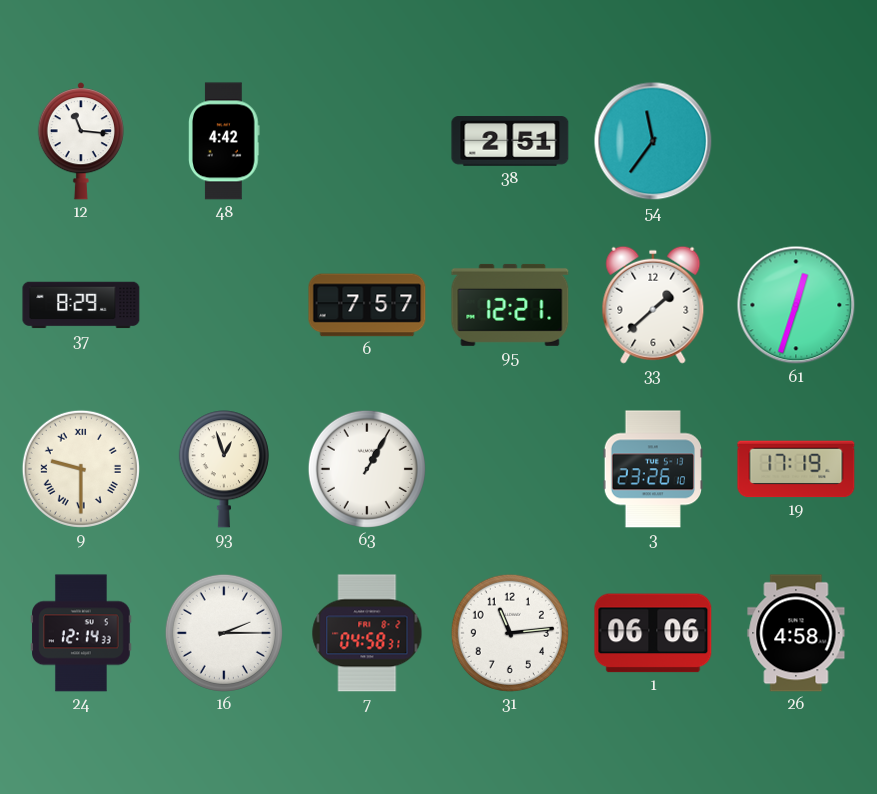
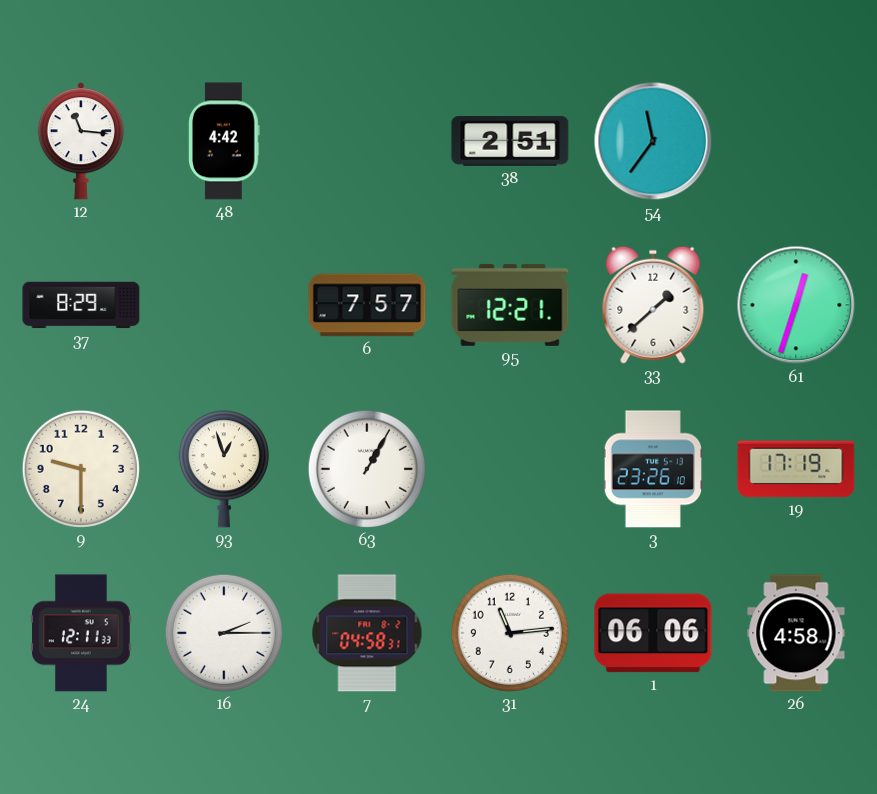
9 numerals: Roman -> Arabic
24: 12:14 -> 12:11
